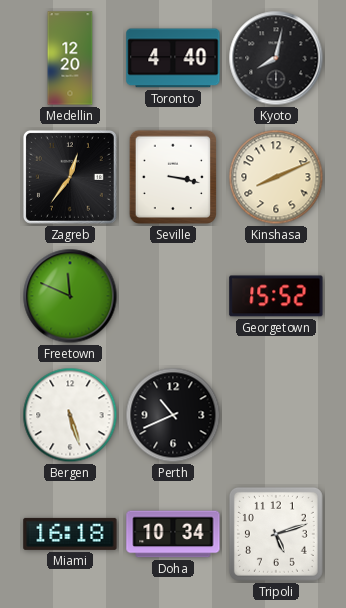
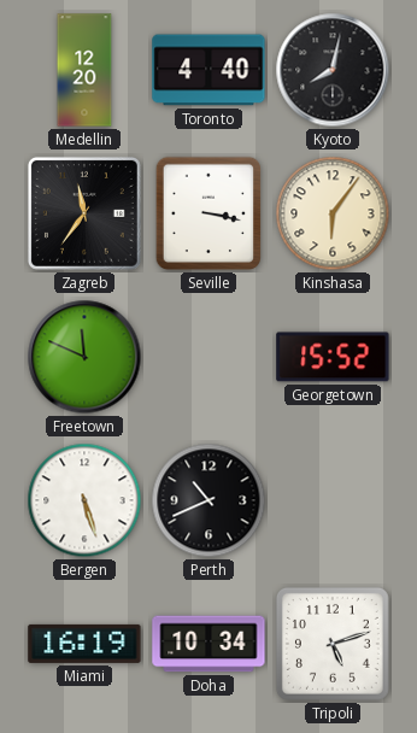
Zagreb: 12:36 -> 11:36
Kinshasa: 8:11 -> 6:06
Miami: 16:18 -> 16:19
